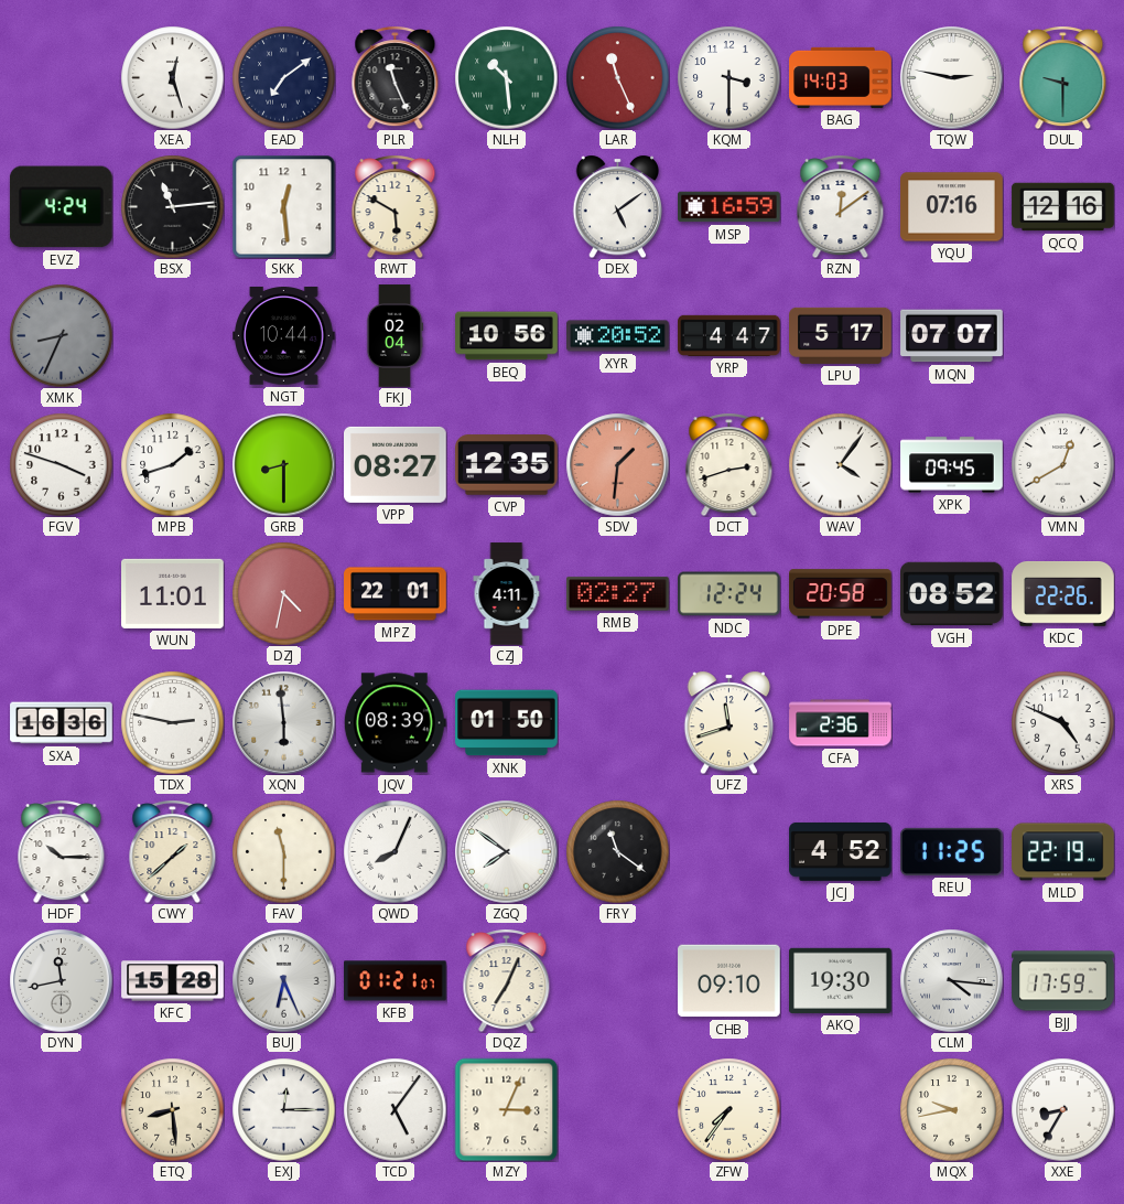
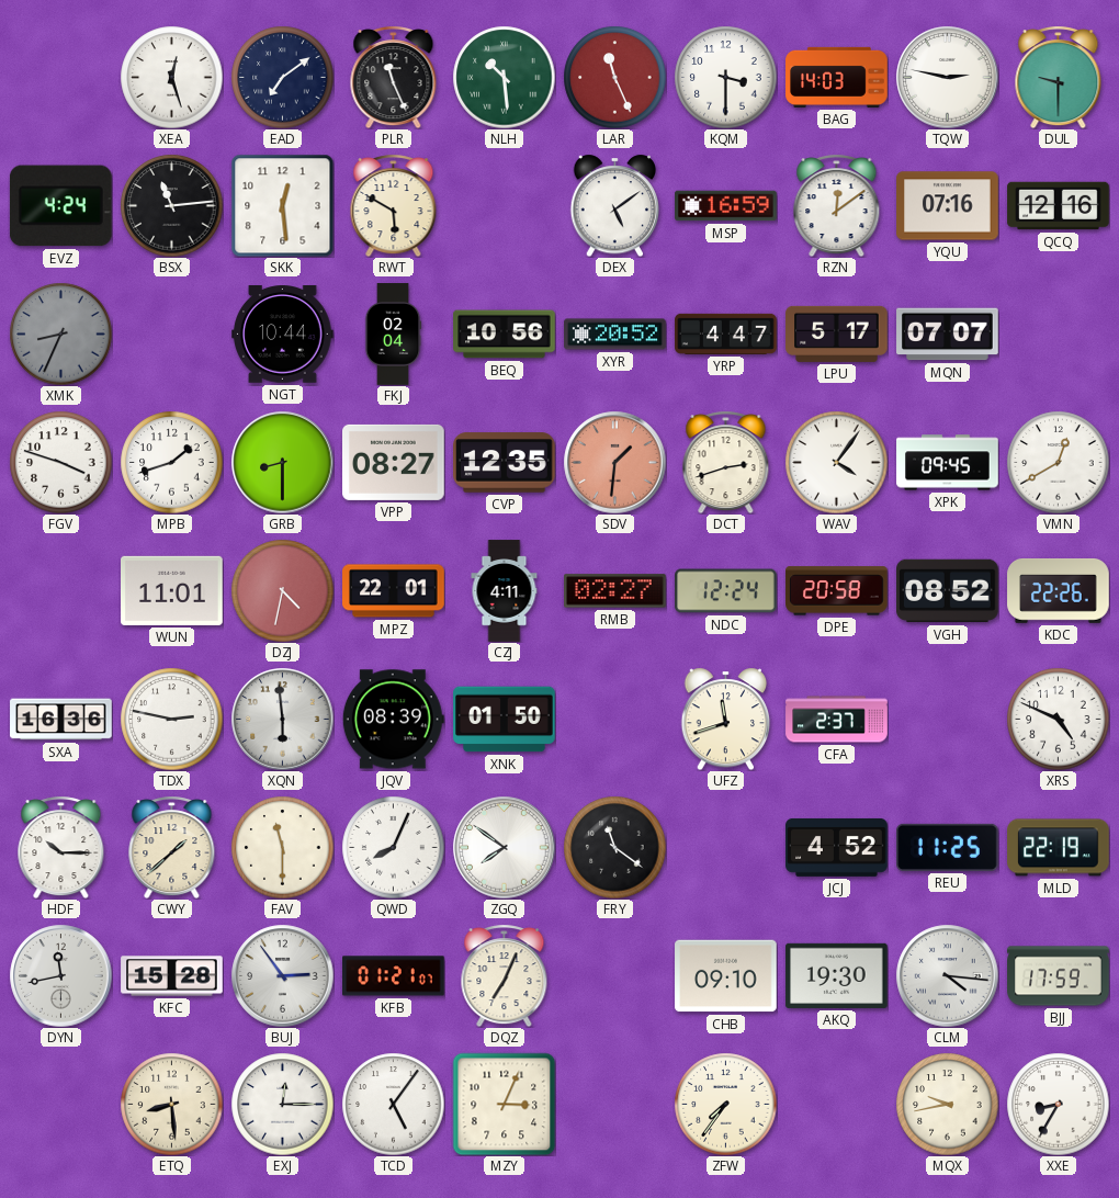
CFA: 2:36 -> 2:37
BUJ: 6:26 -> 2:54
